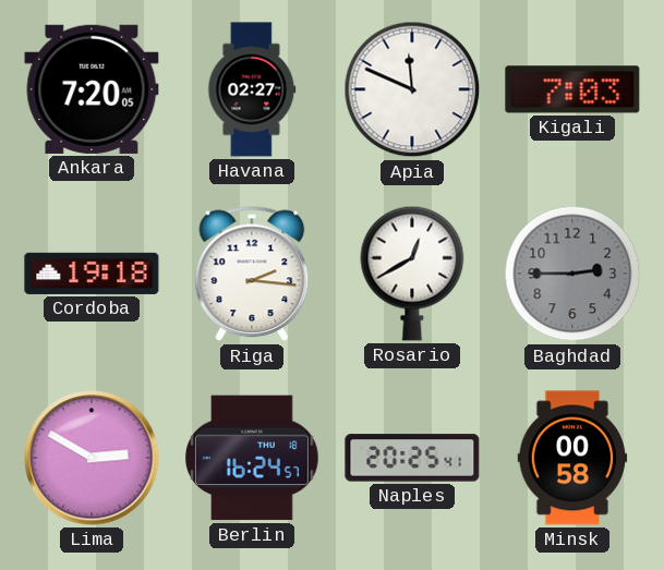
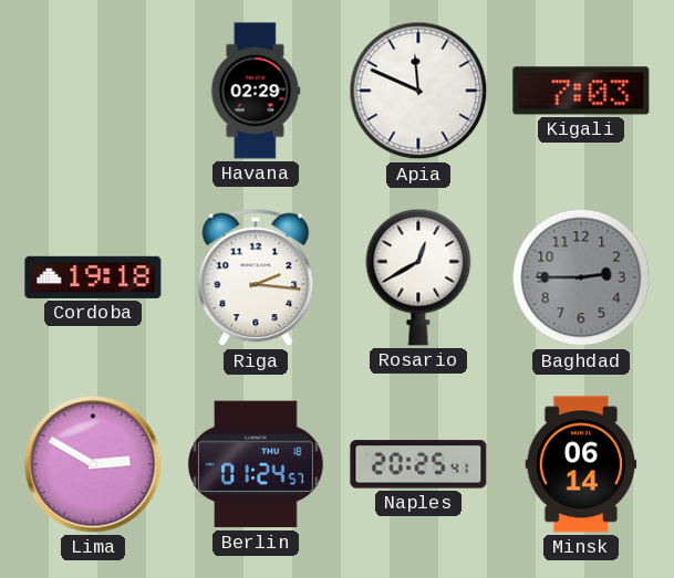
Ankara: 7:20 -> none
Havana: 02:27 -> 02:29
Berlin: 16:24 -> 01:24
Minsk: 00:58 -> 06:14
